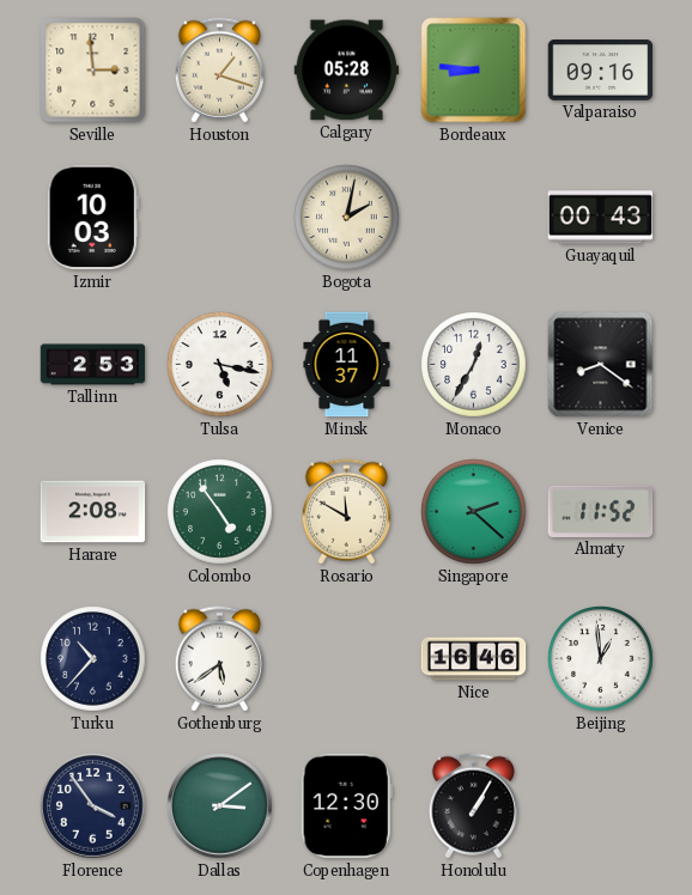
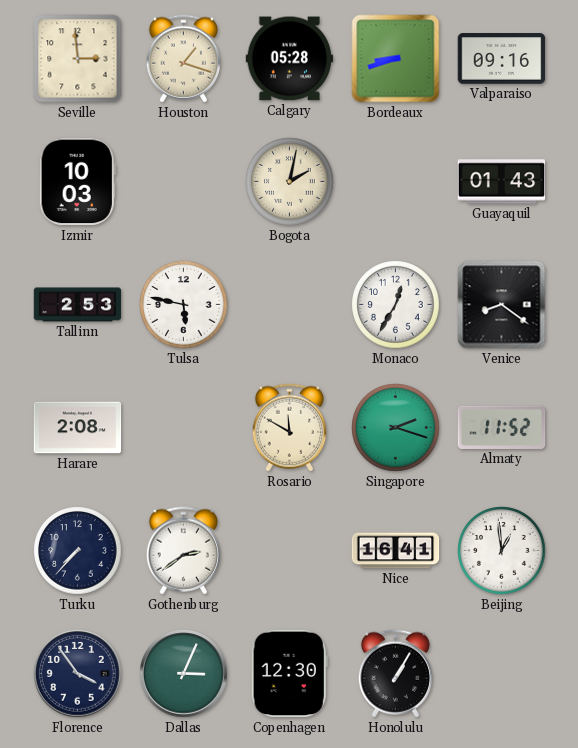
Bordeaux: 8:46 -> 8:42
Guayaquil: 00:43 -> 01:43
Tulsa: 5:17 -> 5:47
Minsk: 11:37 -> none
Colombo: 4:54 -> none
Singapore: 2:22 -> 2:18
Turku: 10:37 -> 7:37
Gothenburg: 5:39 -> 2:39
Nice: 16:46 -> 16:41
Dallas: 3:09 -> 3:04
